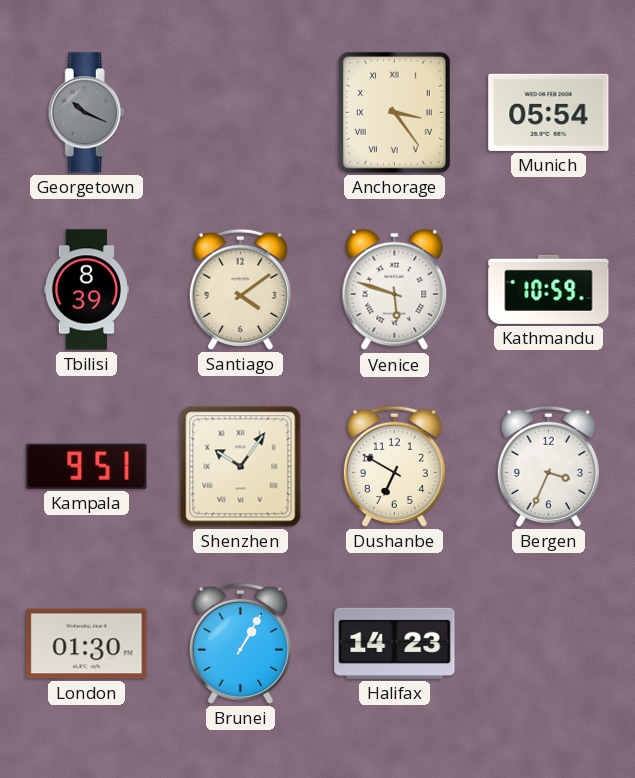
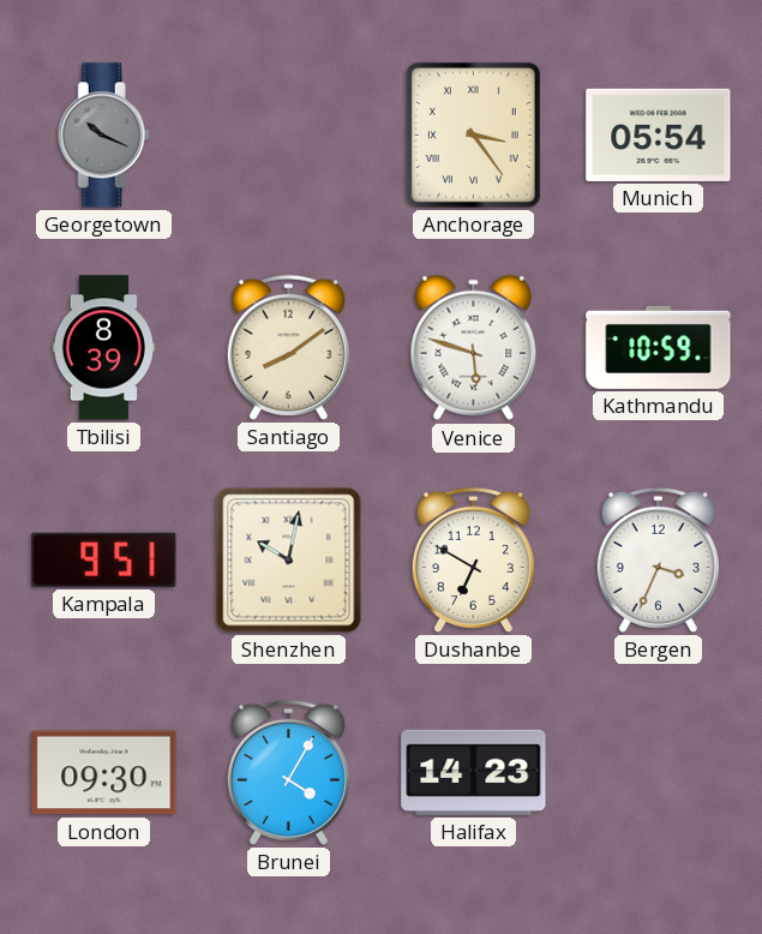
Santiago: 4:09 -> 8:09
Shenzhen: 10:06 -> 10:02
London: 01:30 -> 09:30
Brunei: 1:05 -> 4:05
